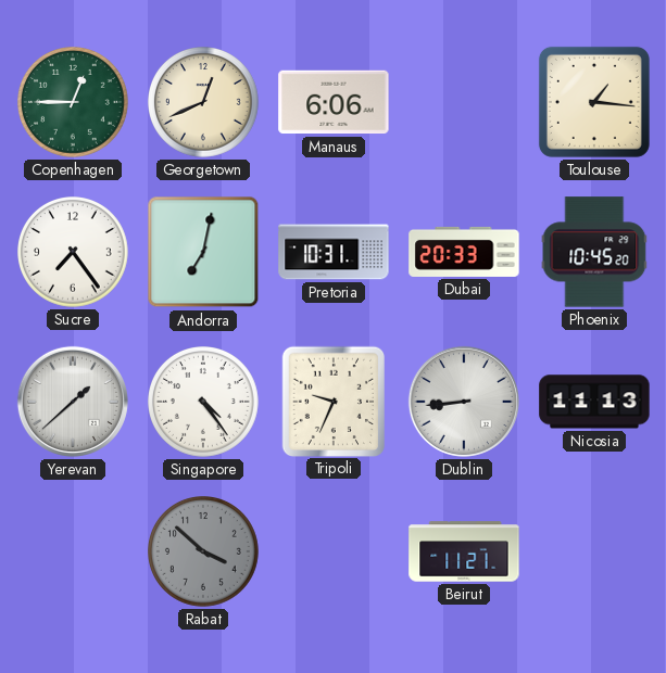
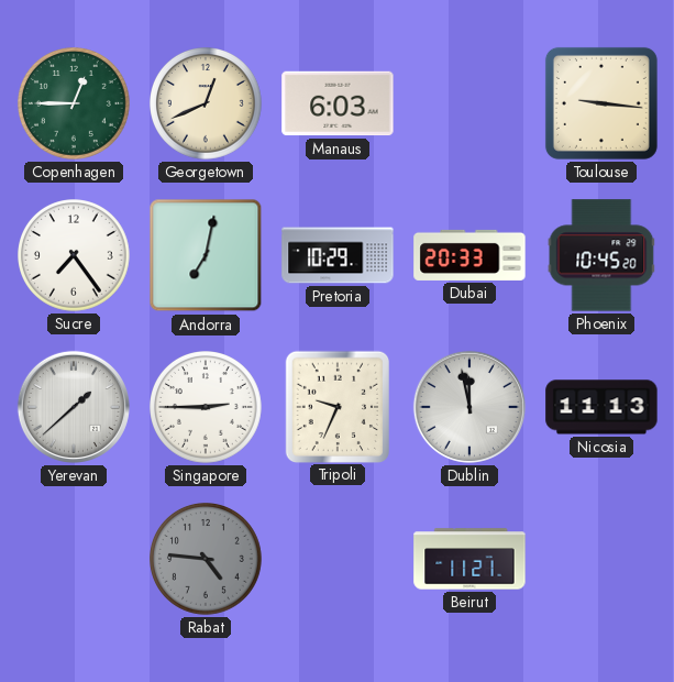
Manaus: 6:06 -> 6:03
Toulouse: 1:16 -> 9:16
Pretoria: 10:31 -> 10:29
Singapore: 4:24 -> 2:45
Dublin: 8:44 -> 11:58
Rabat: 3:52 -> 4:46
